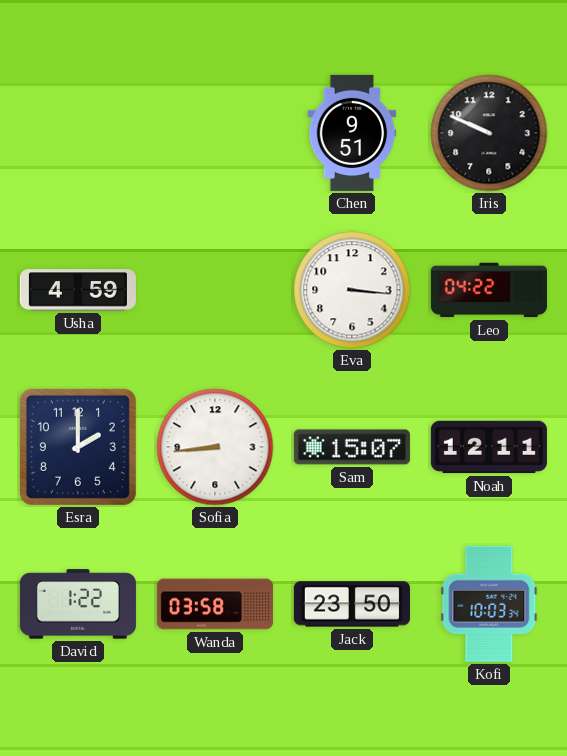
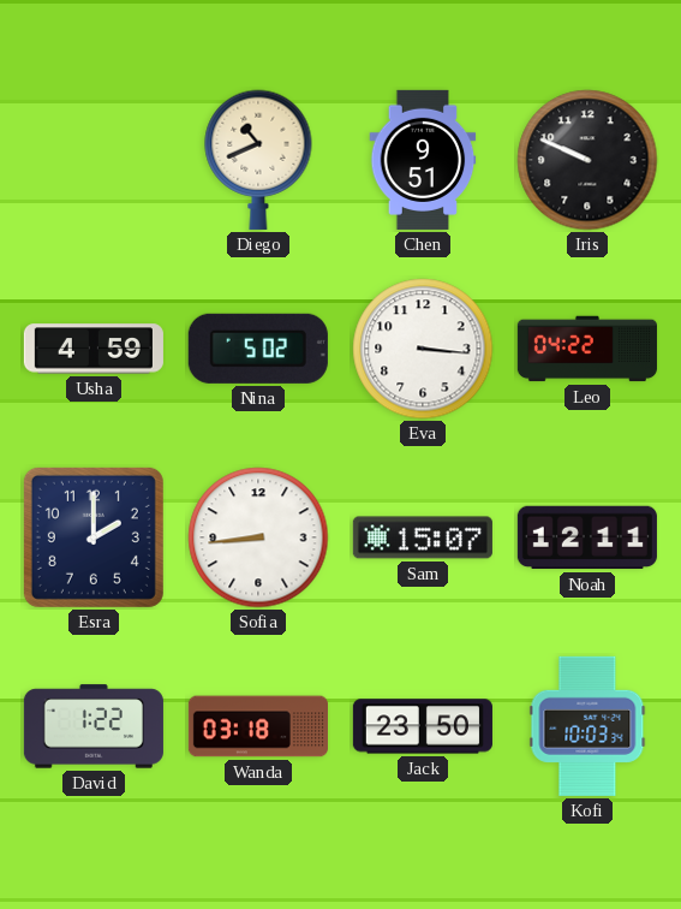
Diego: none -> 10:41
Nina: none -> 5:02
Wanda: 03:58 -> 03:18
